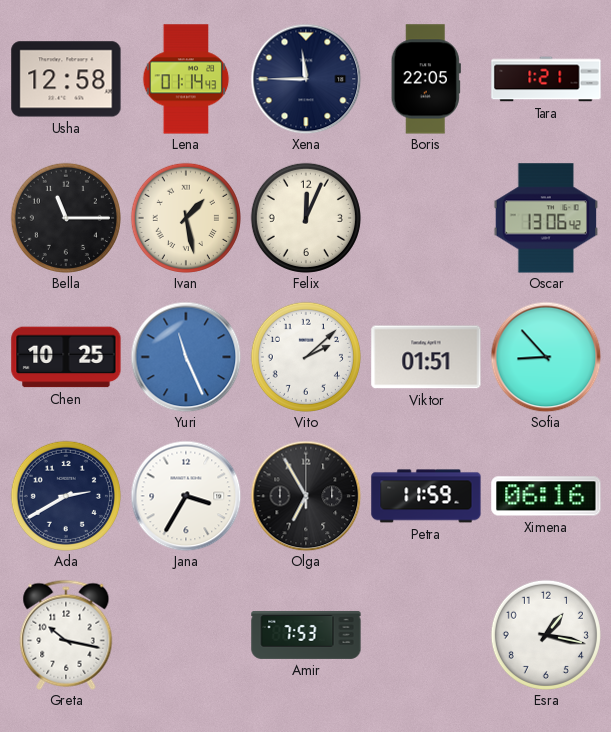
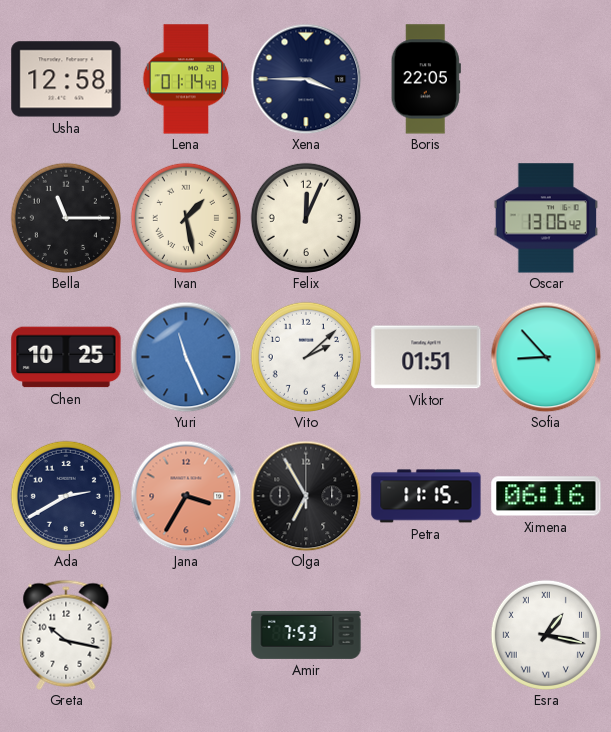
Xena: 11:45 -> 3:45
Tara: 1:21 -> none
Jana dial: white -> salmon
Petra: 11:59 -> 11:15
Esra numerals: Arabic -> Roman
